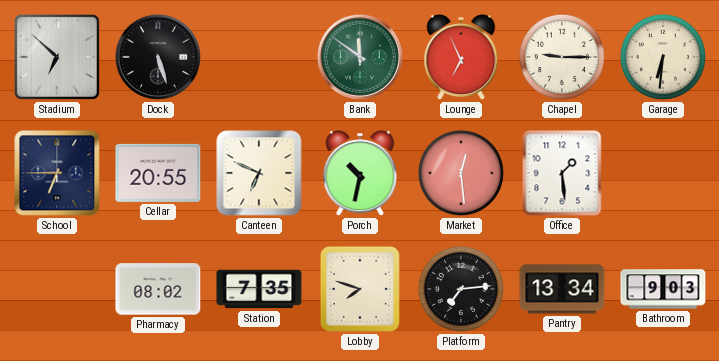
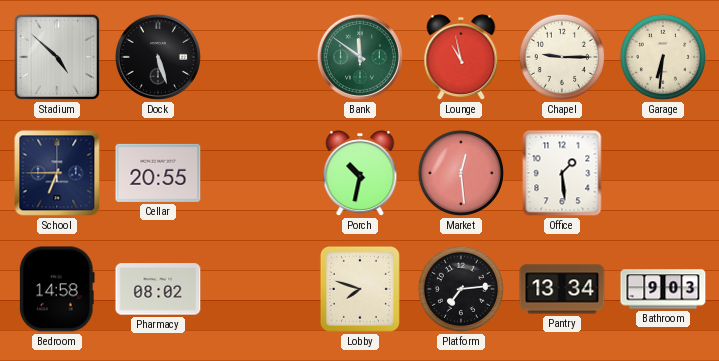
Stadium: 6:52 -> 4:52
Lounge: 6:56 -> 10:58
Canteen: 6:49 -> none
Bedroom: none -> 14:58
Station: 7:35 -> none
